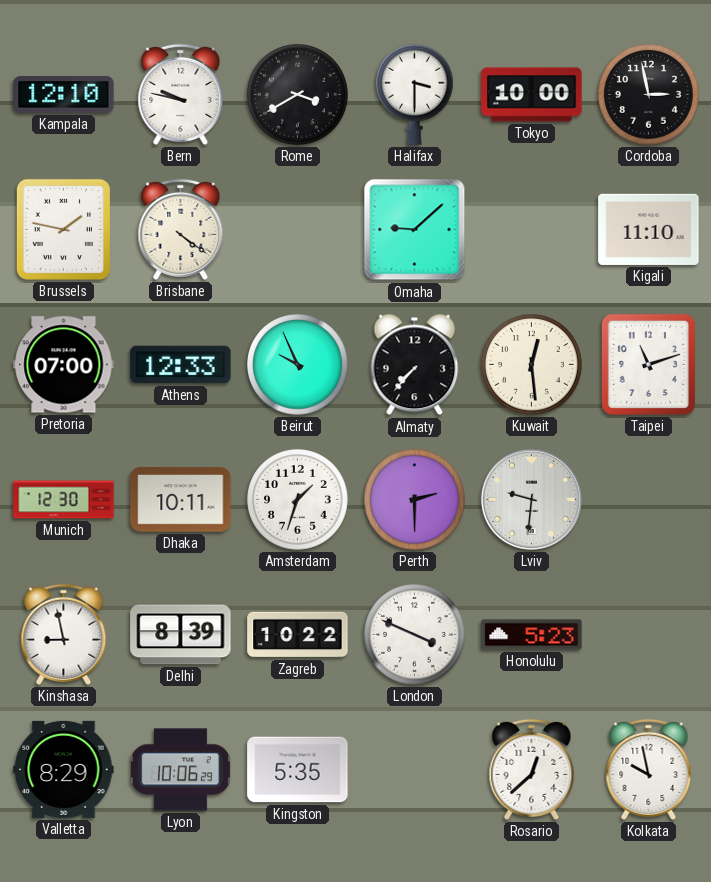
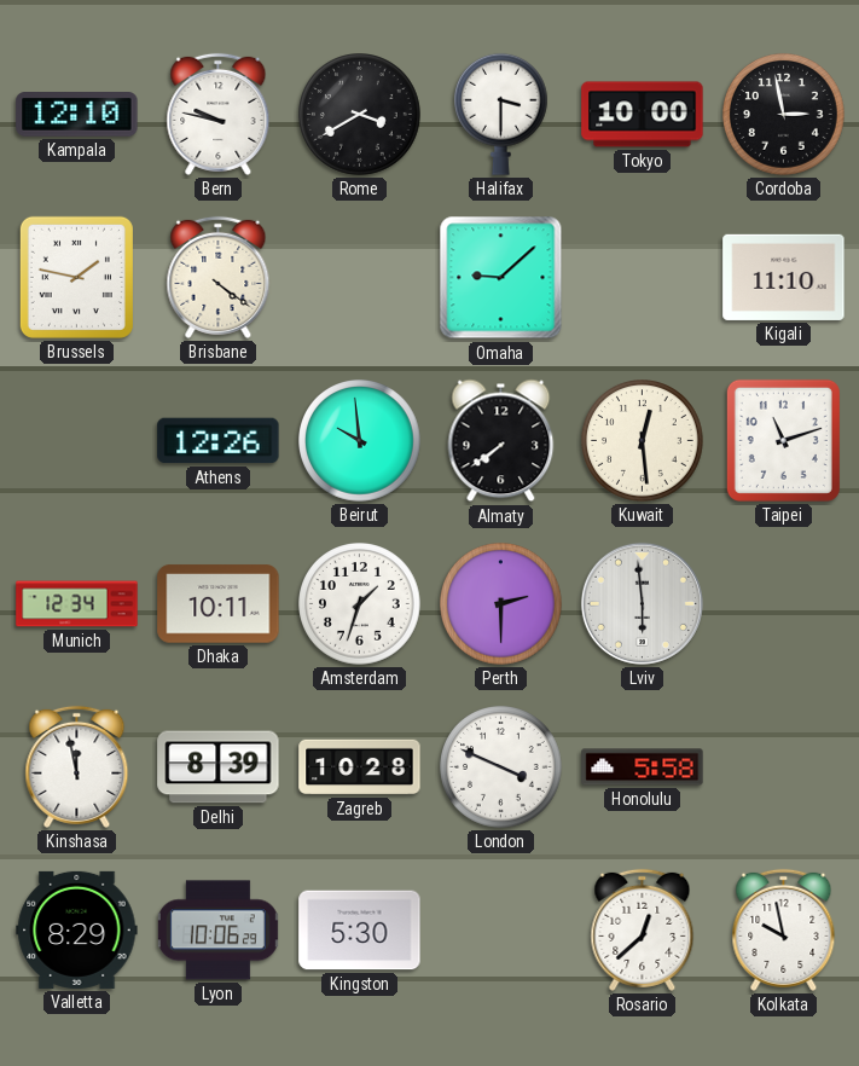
Pretoria: 07:00 -> none
Athens: 12:33 -> 12:26
Beirut: 9:56 -> 9:59
Almaty: 7:37 -> 7:39
Munich: 12:30 -> 12:34
Lviv: 9:31 -> 5:59
Kinshasa: 8:58 -> 11:58
Zagreb: 10:22 -> 10:28
Honolulu: 5:23 -> 5:58
Kingston: 5:35 -> 5:30
